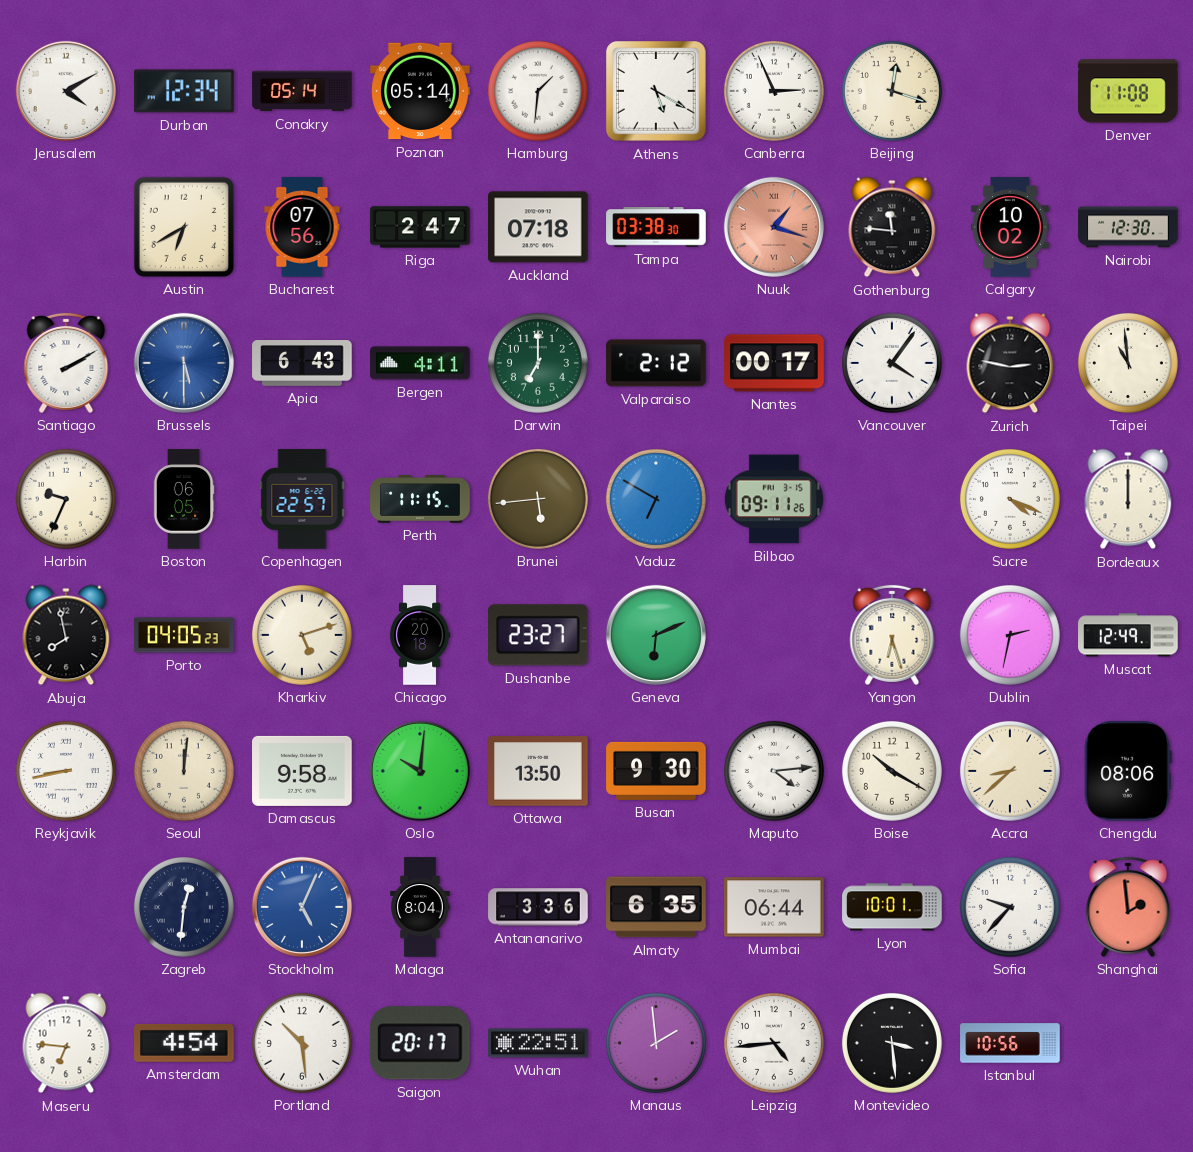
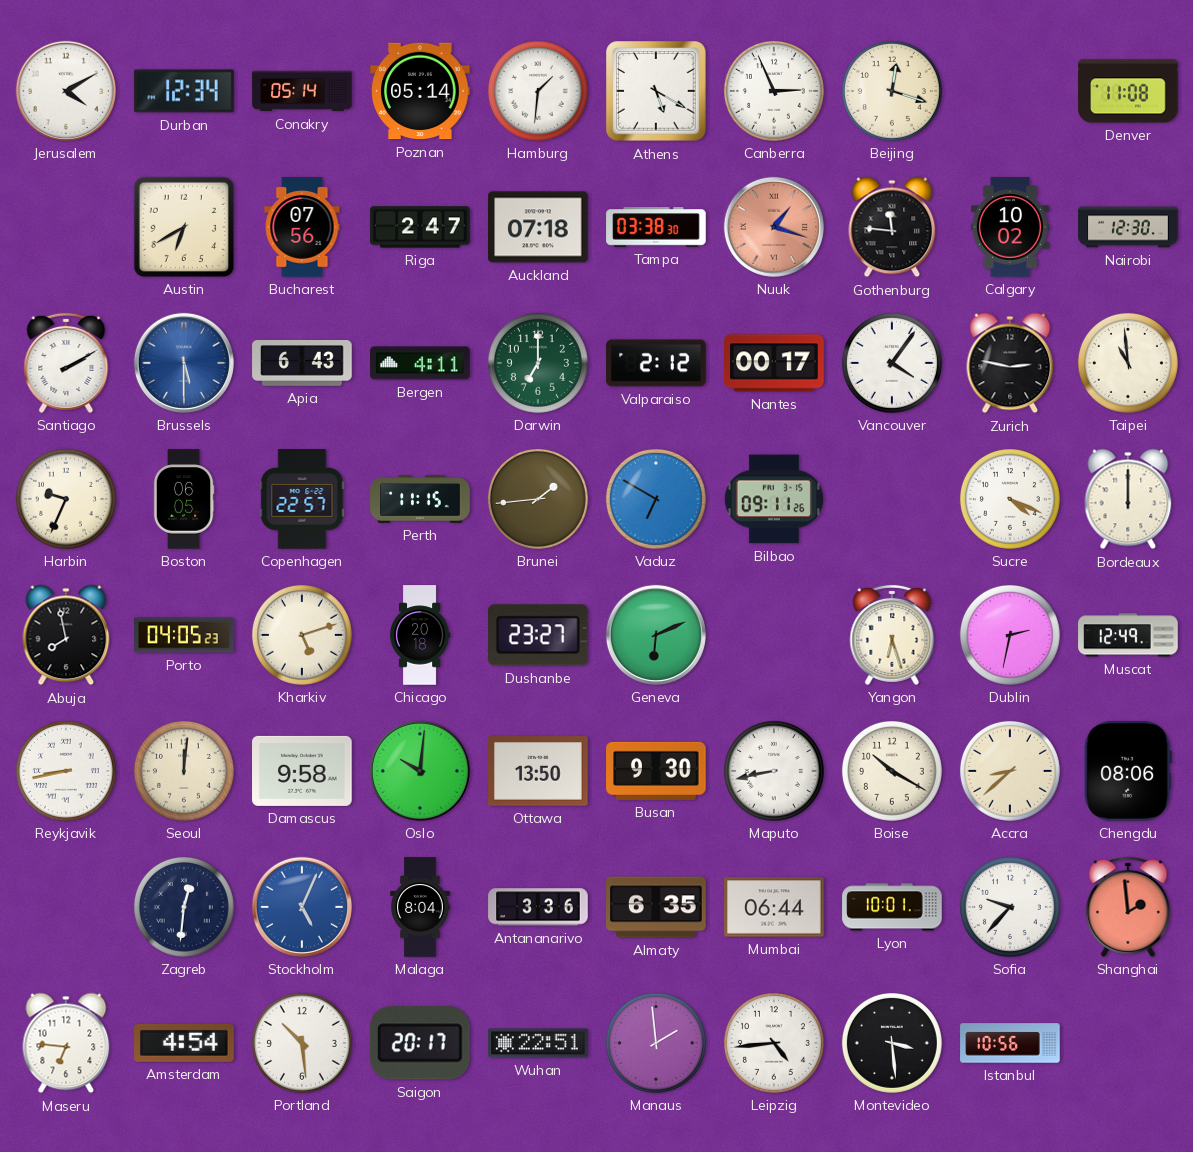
Brunei: 5:44 -> 1:44
Maputo: 4:14 -> 8:43
